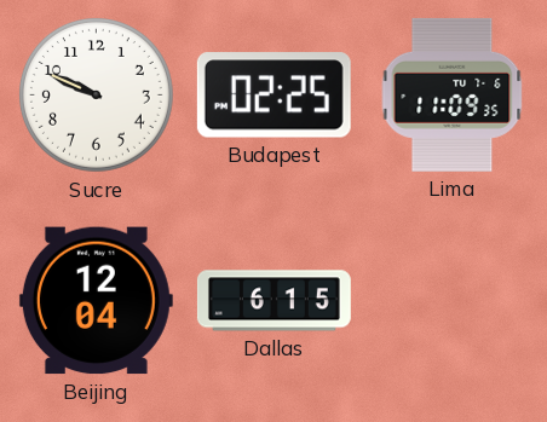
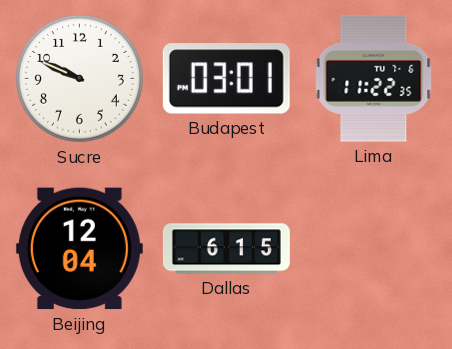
Budapest: 02:25 -> 03:01
Lima: 11:09 -> 11:22
